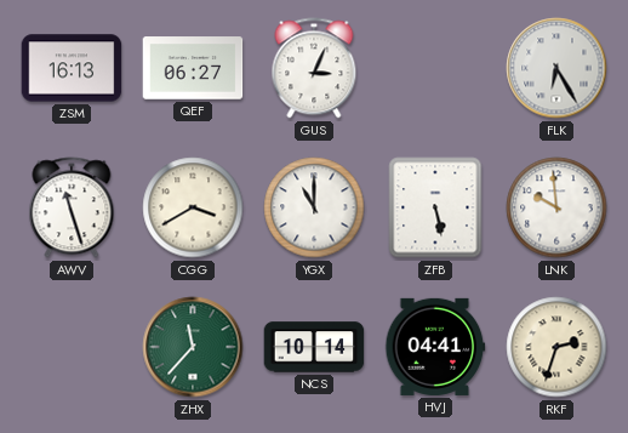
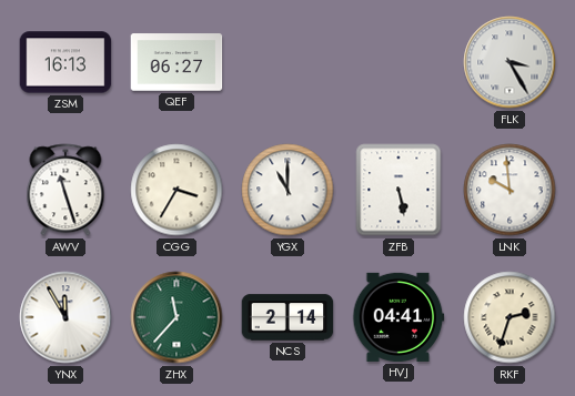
GUS: 3:04 -> none
FLK: 6:25 -> 3:25
CGG: 3:40 -> 3:35
YNX: none -> 11:55
NCS: 10:14 -> 2:14
